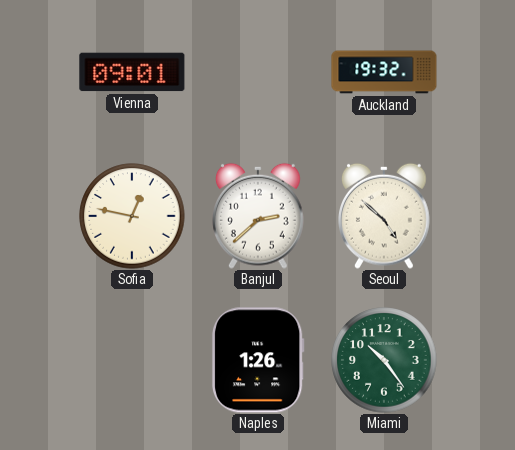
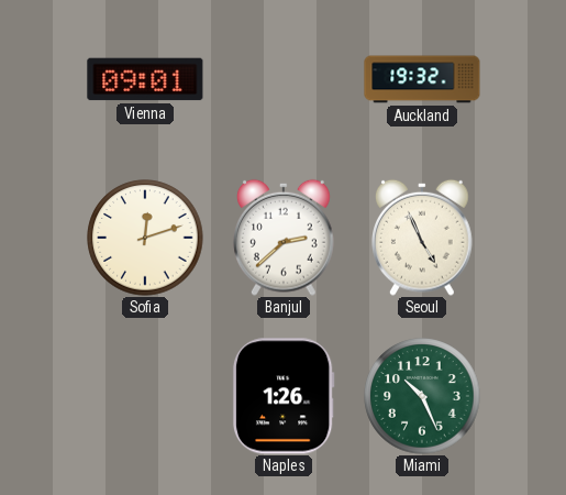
Sofia: 12:47 -> 12:12
Seoul: 4:52 -> 4:56
Miami: 10:24 -> 10:26
